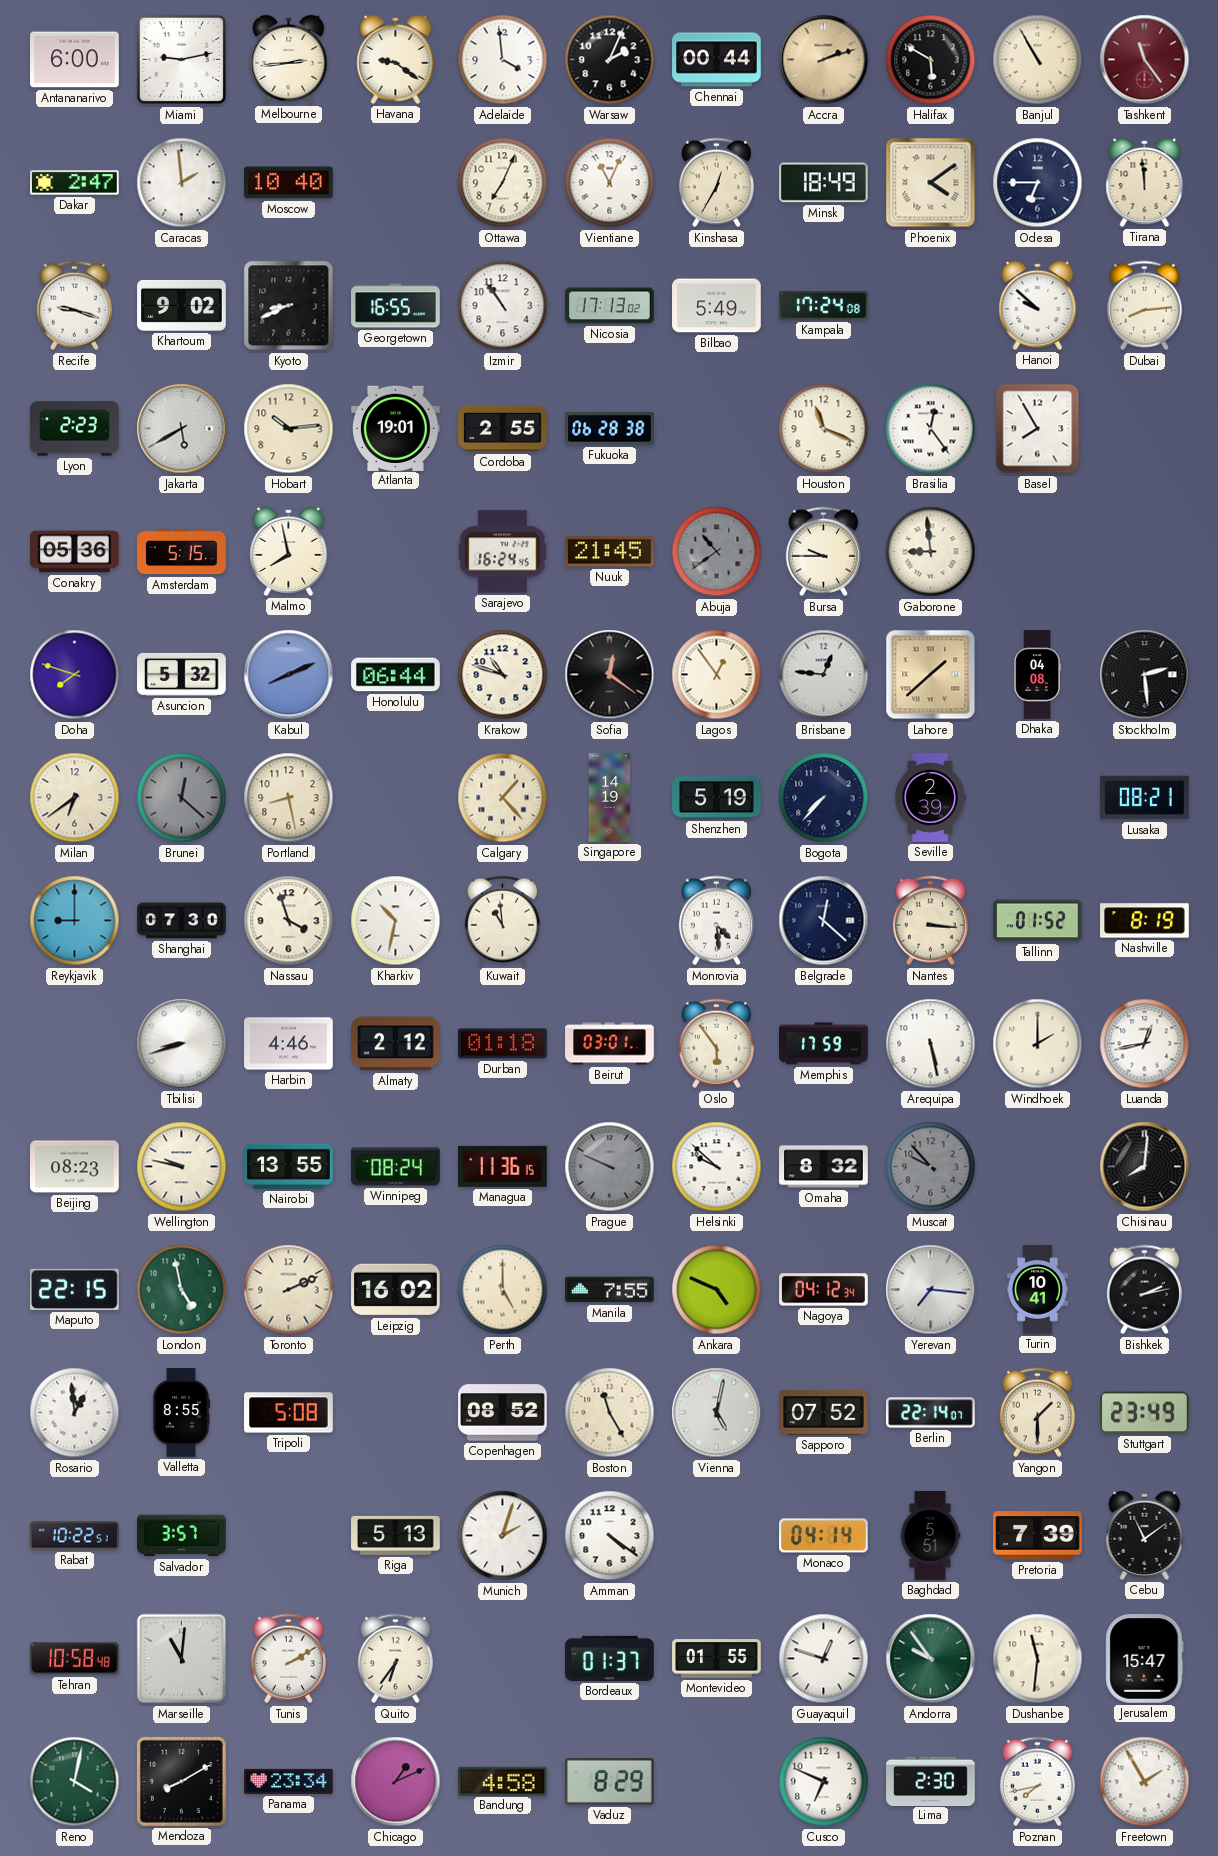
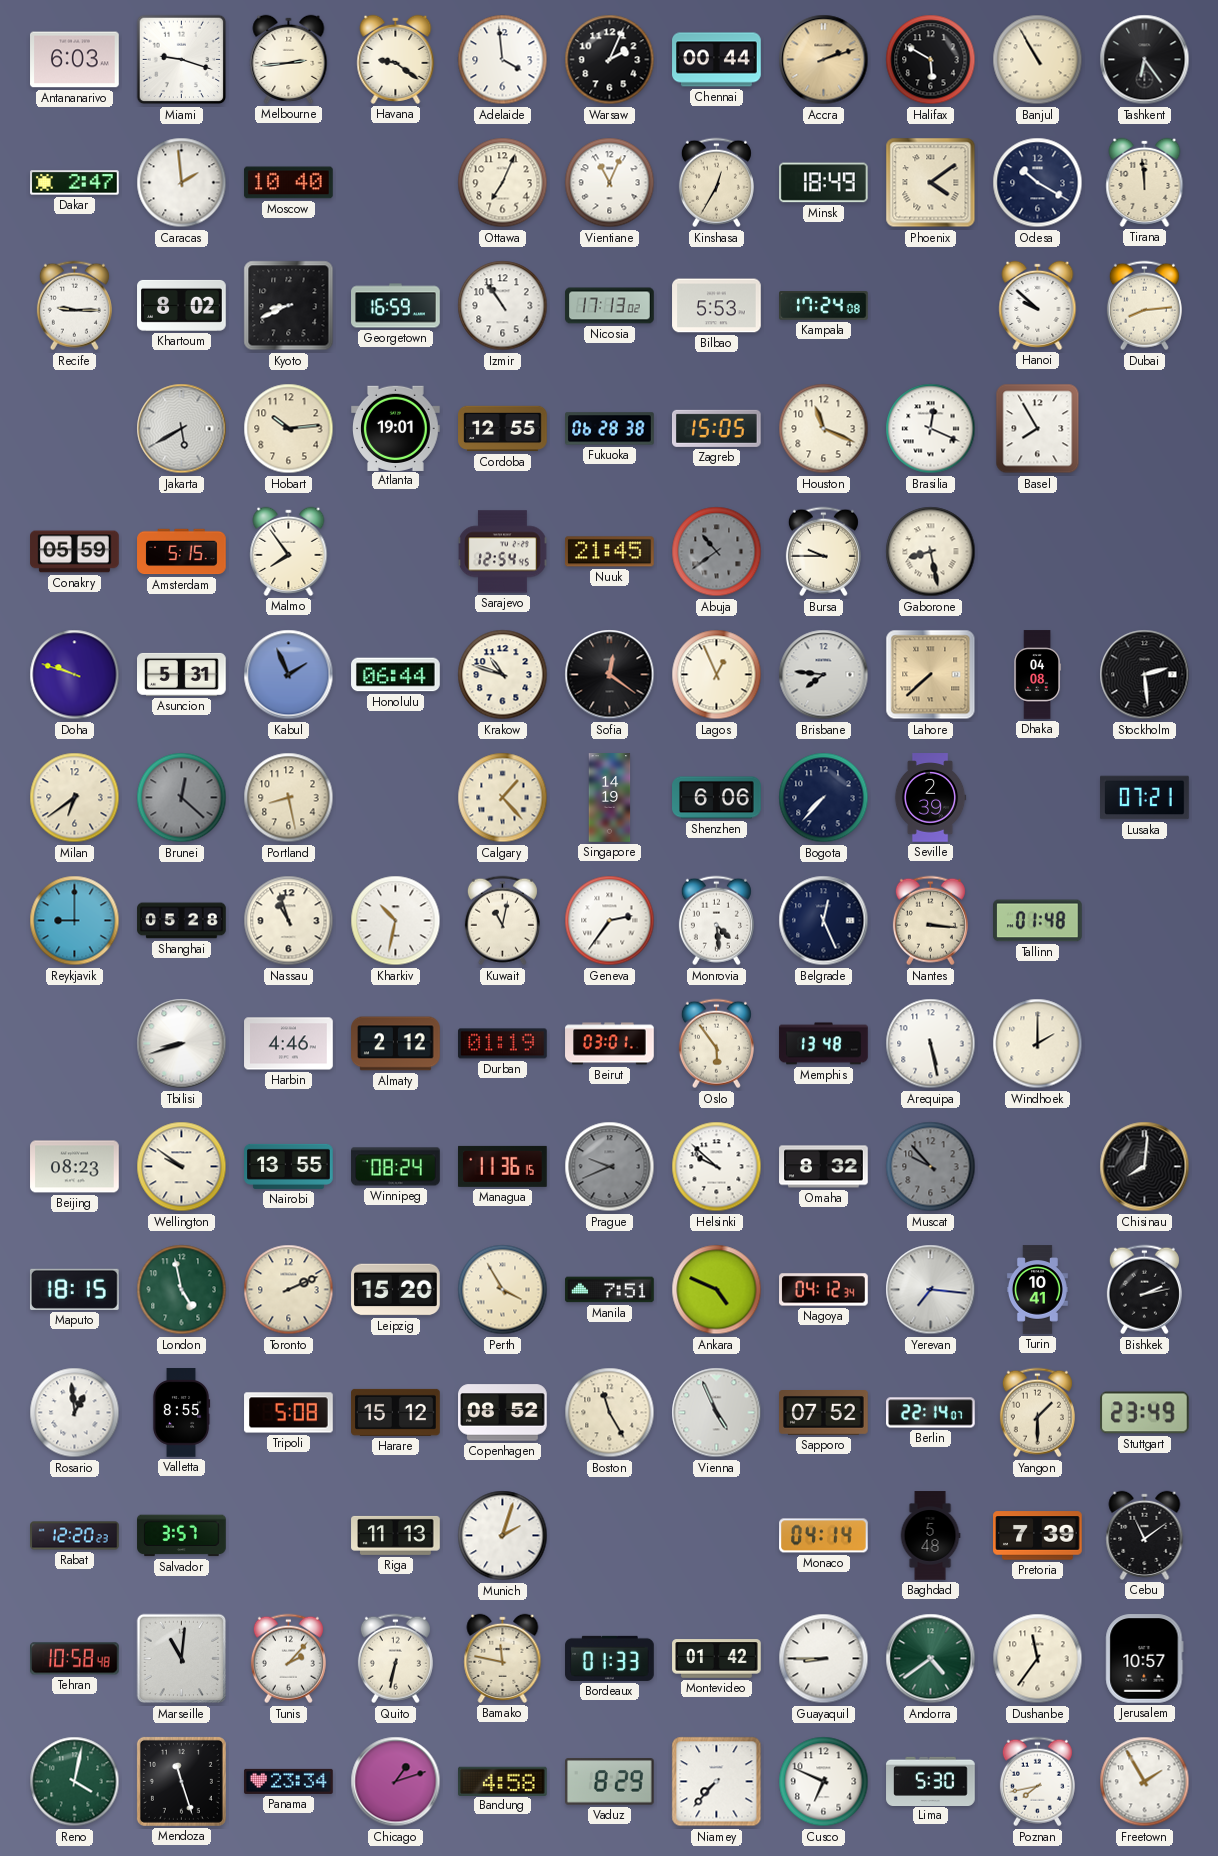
Antananarivo: 6:00 -> 6:03
Miami: 9:13 -> 9:18
Tashkent: 11:24 -> 6:24
Tashkent dial: burgundy -> black
Odesa: 6:45 -> 10:20
Recife: 9:18 -> 9:15
Khartoum: 9:02 -> 8:02
Georgetown: 16:55 -> 16:59
Bilbao: 5:49 -> 5:53
Lyon: 2:23 -> none
Cordoba: 2:55 -> 12:55
Zagreb: none -> 15:05
Brasilia: 12:24 -> 12:19
Conakry: 05:36 -> 05:59
Malmo: 7:58 -> 7:54
Sarajevo: 16:24 -> 12:54
Gaborone: 8:59 -> 8:28
Doha: 7:48 -> 9:48
Asuncion: 5:32 -> 5:31
Kabul: 8:11 -> 1:56
Lagos: 12:54 -> 12:56
Brisbane: 12:46 -> 7:46
Lahore: 1:38 -> 7:38
Shenzhen: 5:19 -> 6:06
Lusaka: 08:21 -> 07:21
Shanghai: 07:30 -> 05:28
Nassau: 3:57 -> 10:57
Kuwait: 10:59 -> 11:02
Geneva: none -> 2:36
Belgrade: 12:22 -> 12:26
Tallinn: 01:52 -> 01:48
Nashville: 8:19 -> none
Durban: 01:18 -> 01:19
Memphis: 17:59 -> 13:48
Luanda: 12:43 -> none
Wellington: 9:47 -> 9:51
Prague: 9:49 -> 9:41
Maputo: 22:15 -> 18:15
Leipzig: 16:02 -> 15:20
Perth: 5:00 -> 3:55
Manila: 7:55 -> 7:51
Harare: none -> 15:12
Vienna: 5:02 -> 4:56
Rabat: 10:22 -> 12:20
Riga: 5:13 -> 11:13
Amman: 4:21 -> none
Baghdad: 5:51 -> 5:48
Tunis: 2:10 -> 2:07
Quito: 6:36 -> 6:32
Bamako: none -> 11:47
Bordeaux: 01:37 -> 01:33
Montevideo: 01:55 -> 01:42
Guayaquil: 12:48 -> 8:45
Andorra: 9:54 -> 4:39
Dushanbe: 11:31 -> 11:36
Jerusalem: 15:47 -> 10:57
Mendoza: 8:10 -> 11:27
Chicago: 1:11 -> 1:12
Niamey: none -> 7:37
Lima: 2:30 -> 5:30
